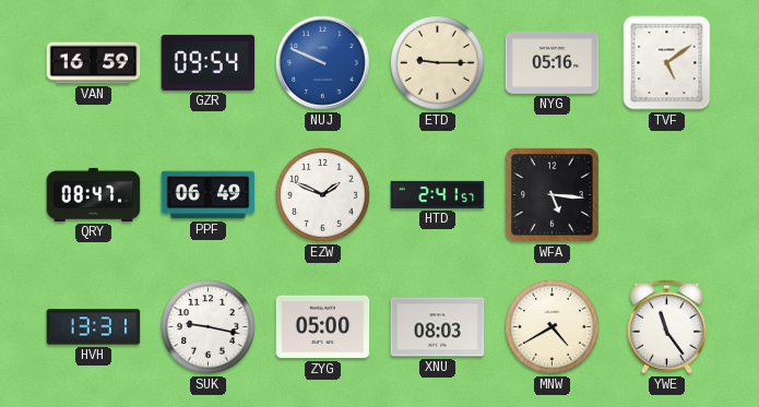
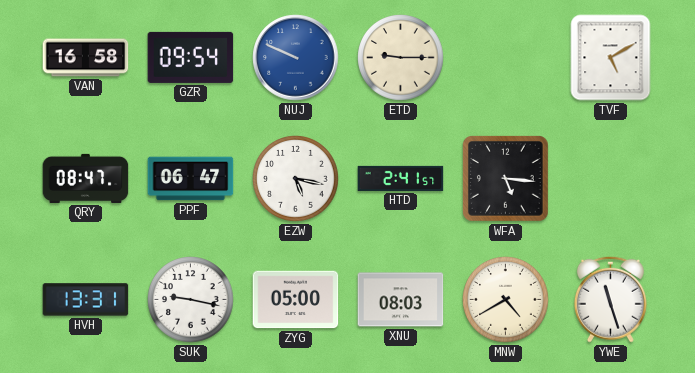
VAN: 16:59 -> 16:58
NYG: 05:16 -> none
TVF: 5:09 -> 5:10
PPF: 06:49 -> 06:47
EZW: 1:49 -> 5:17
YWE: 11:24 -> 11:27
